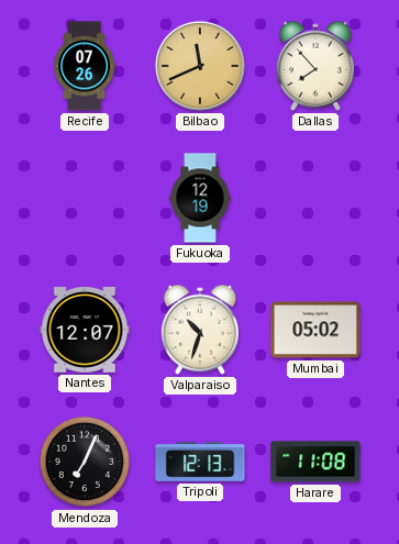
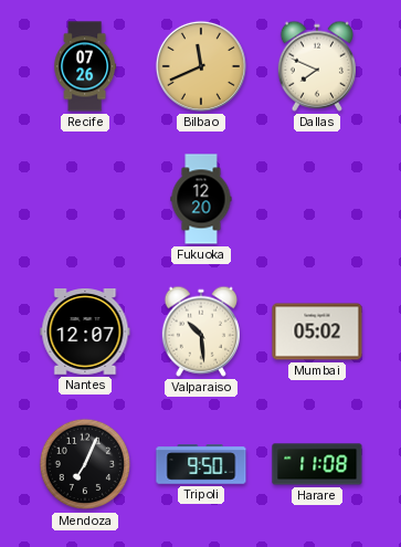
Dallas: 7:53 -> 7:49
Fukuoka: 12:19 -> 12:20
Valparaiso: 10:33 -> 10:29
Tripoli: 12:13 -> 9:50
